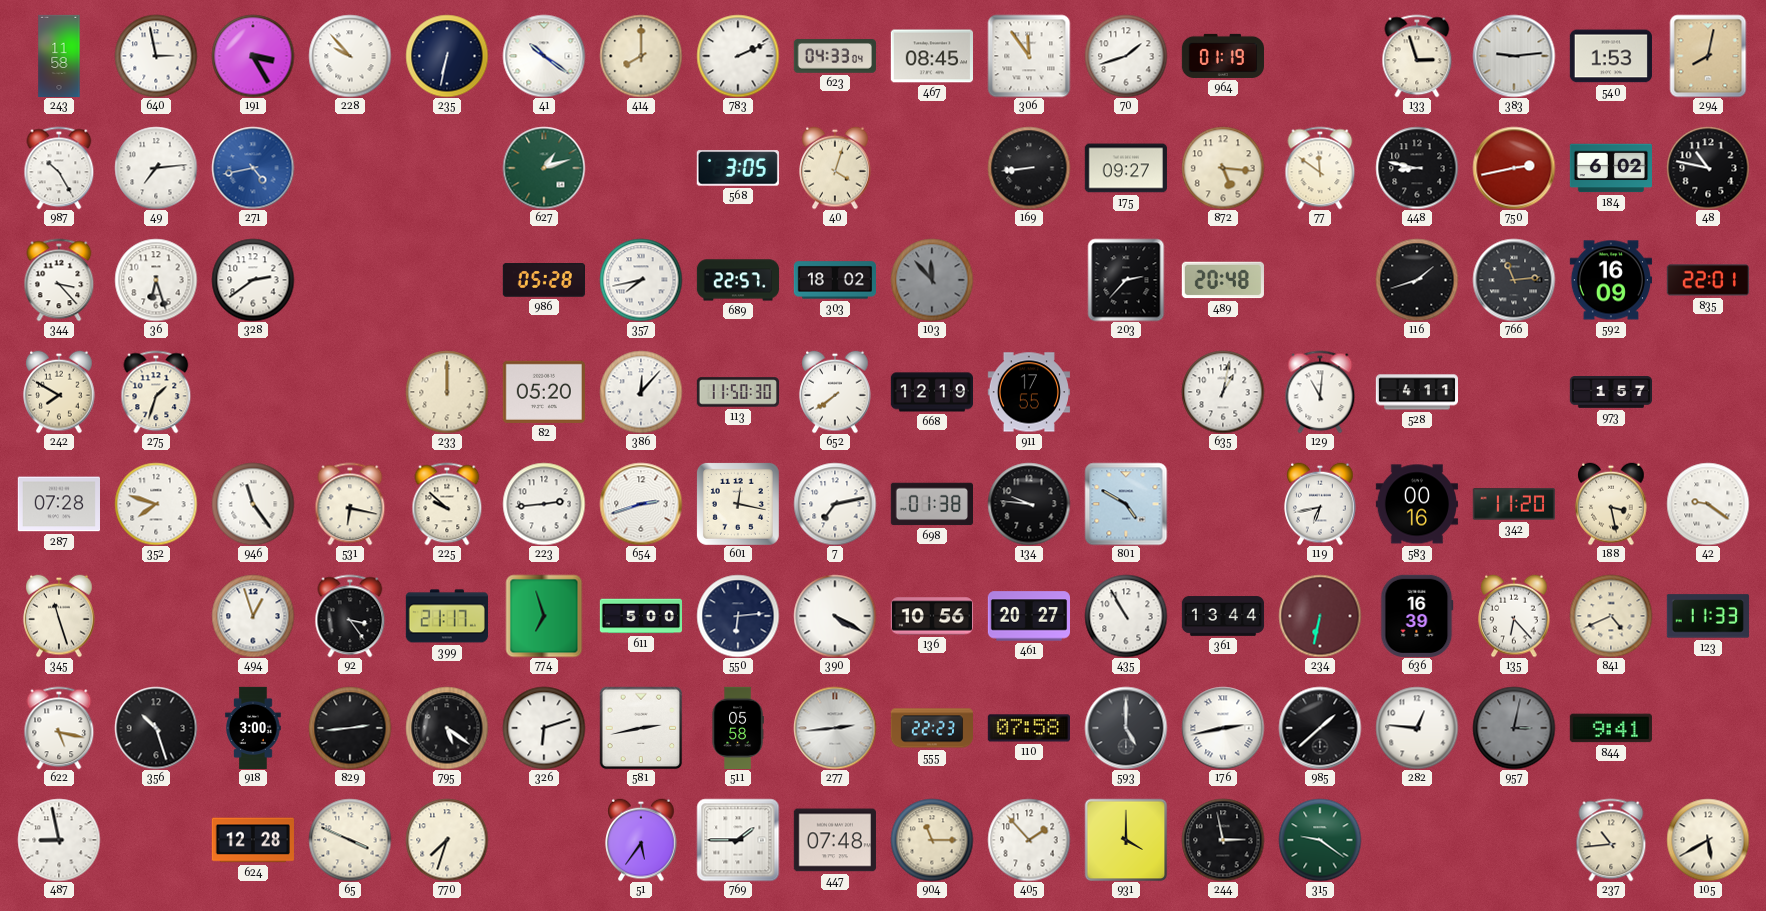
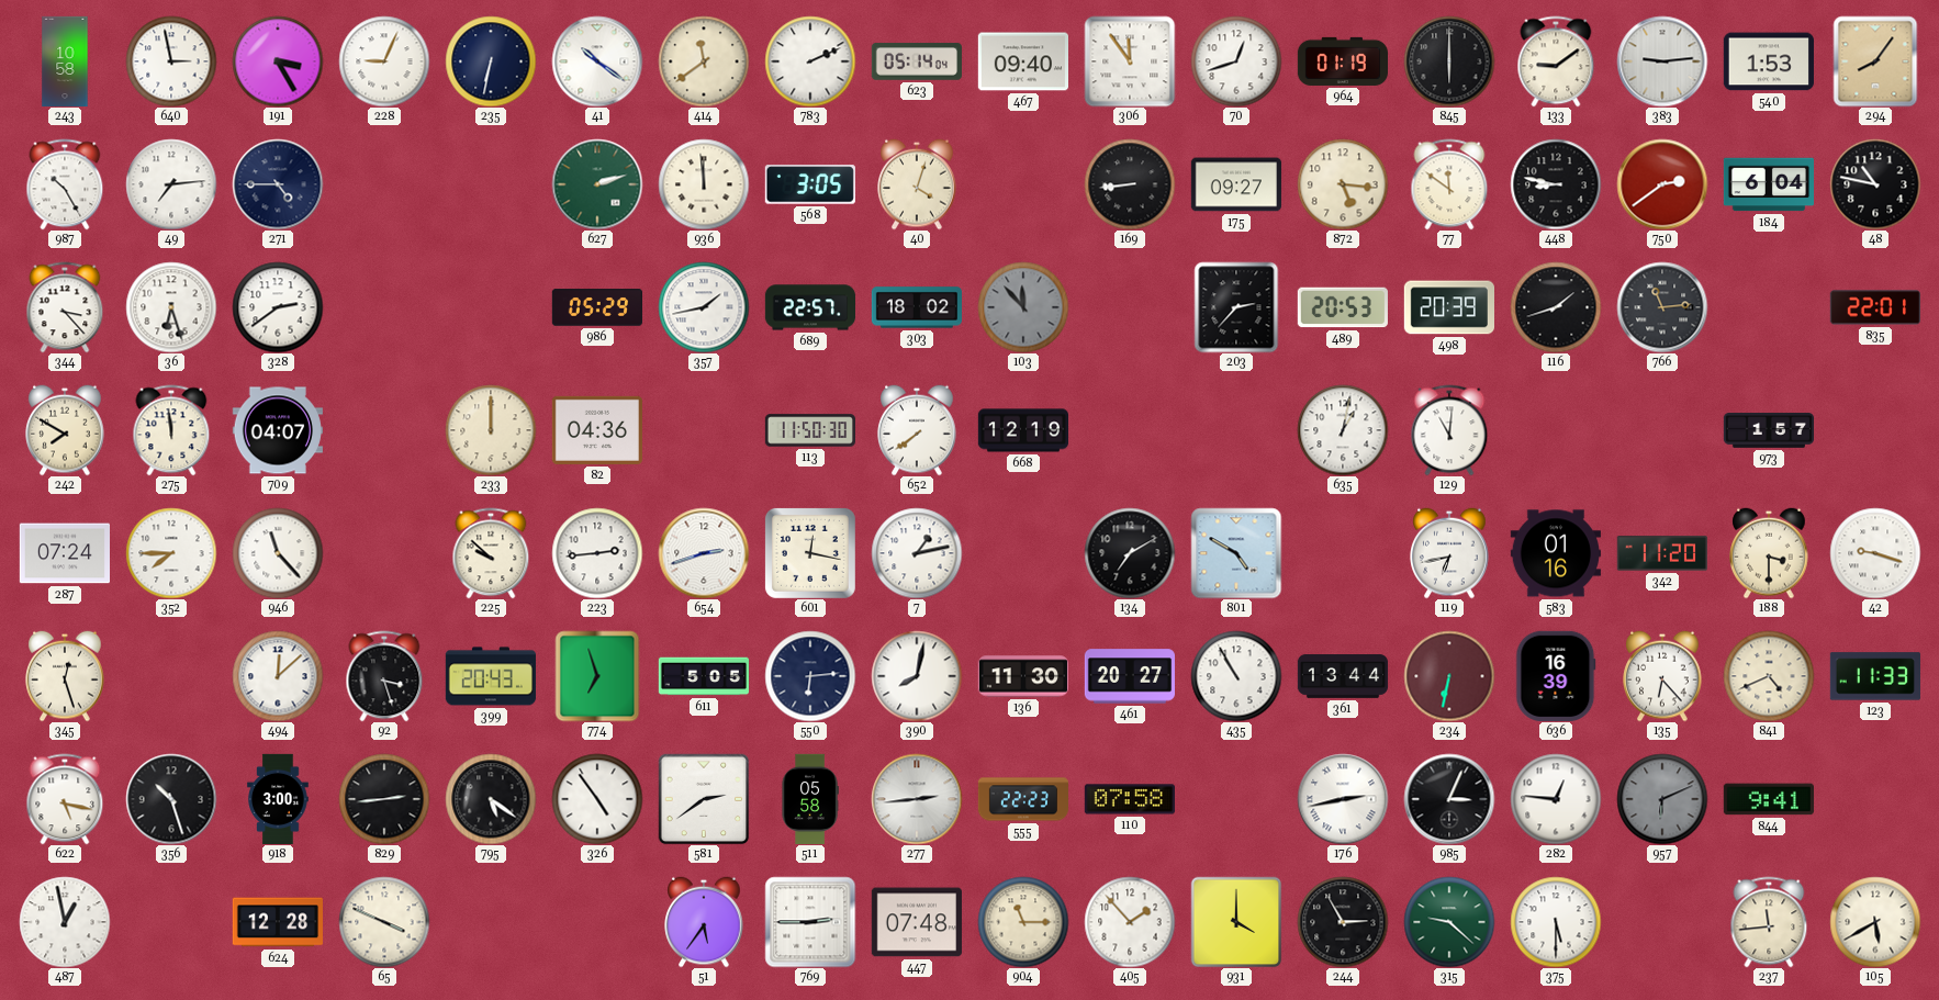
243: 11:58 -> 10:58
228: 9:53 -> 9:04
414: 8:00 -> 11:39
623: 04:33 -> 05:14
467: 08:45 -> 09:40
70: 1:42 -> 12:42
845: none -> 6:00
133: 2:57 -> 9:09
294: 8:02 -> 8:06
271: 4:43 -> 4:45
271 dial: blue -> navy
627: 1:12 -> 2:12
936: none -> 11:59
750: 2:43 -> 2:39
184: 6:02 -> 6:04
986: 05:28 -> 05:29
357: 7:43 -> 1:43
489: 20:48 -> 20:53
498: none -> 20:39
592: 16:09 -> none
275: 1:33 -> 11:59
709: none -> 04:07
82: 05:20 -> 04:36
386: 12:07 -> none
911: 17:55 -> none
528: 4:11 -> none
287: 07:28 -> 07:24
352: 7:48 -> 7:45
946: 11:24 -> 11:23
531: 6:17 -> none
7: 7:13 -> 1:13
698: 01:38 -> none
134: 9:46 -> 7:10
583: 00:16 -> 01:16
188: 3:28 -> 3:30
42: 9:21 -> 9:18
345: 11:27 -> 12:27
494: 12:57 -> 12:08
92: 3:24 -> 3:27
399: 21:17 -> 20:43
611: 5:00 -> 5:05
390: 4:20 -> 8:02
136: 10:56 -> 11:30
326: 6:12 -> 4:54
581: 2:43 -> 2:39
593: 5:00 -> none
985: 1:38 -> 3:04
957: 3:02 -> 6:11
487: 8:58 -> 12:58
770: 7:33 -> none
769: 1:45 -> 2:45
244: 2:58 -> 2:55
315: 9:21 -> 9:22
375: none -> 5:30
237: 10:44 -> 11:44
